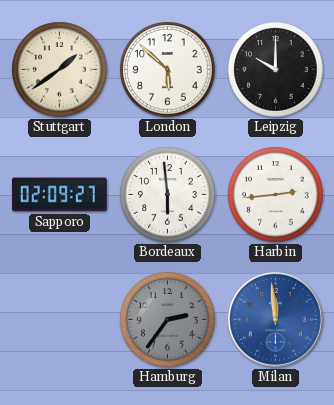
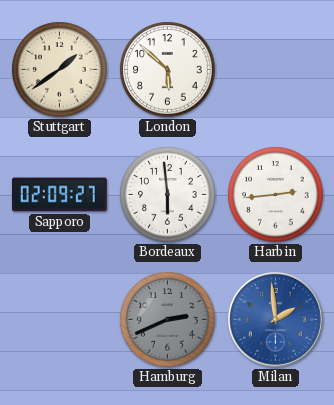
Leipzig: 10:00 -> none
Hamburg: 2:36 -> 2:41
Milan: 11:59 -> 1:59
